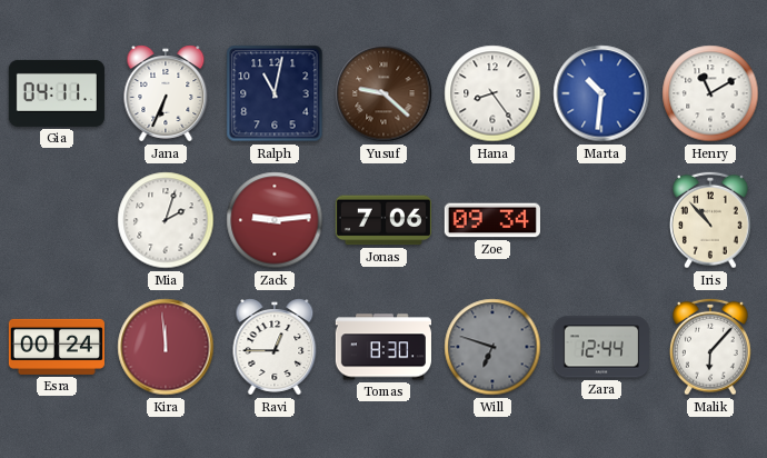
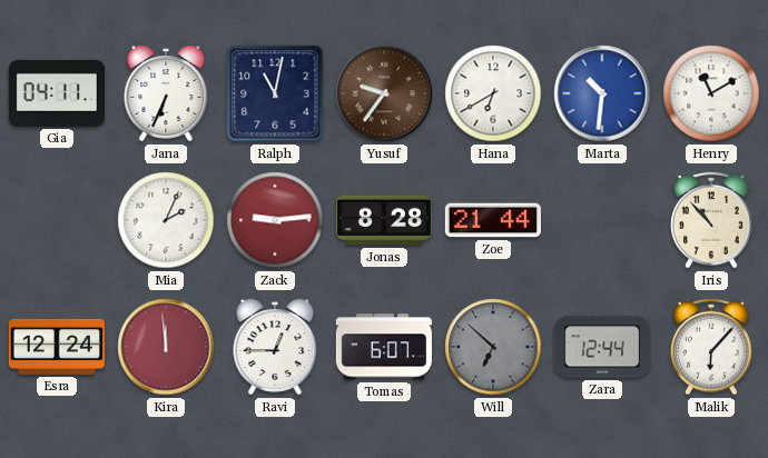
Yusuf: 9:22 -> 9:36
Hana: 8:24 -> 6:40
Mia: 2:03 -> 2:04
Jonas: 7:06 -> 8:28
Zoe: 09:34 -> 21:44
Esra: 00:24 -> 12:24
Tomas: 8:30 -> 6:07
Will: 6:48 -> 6:52
